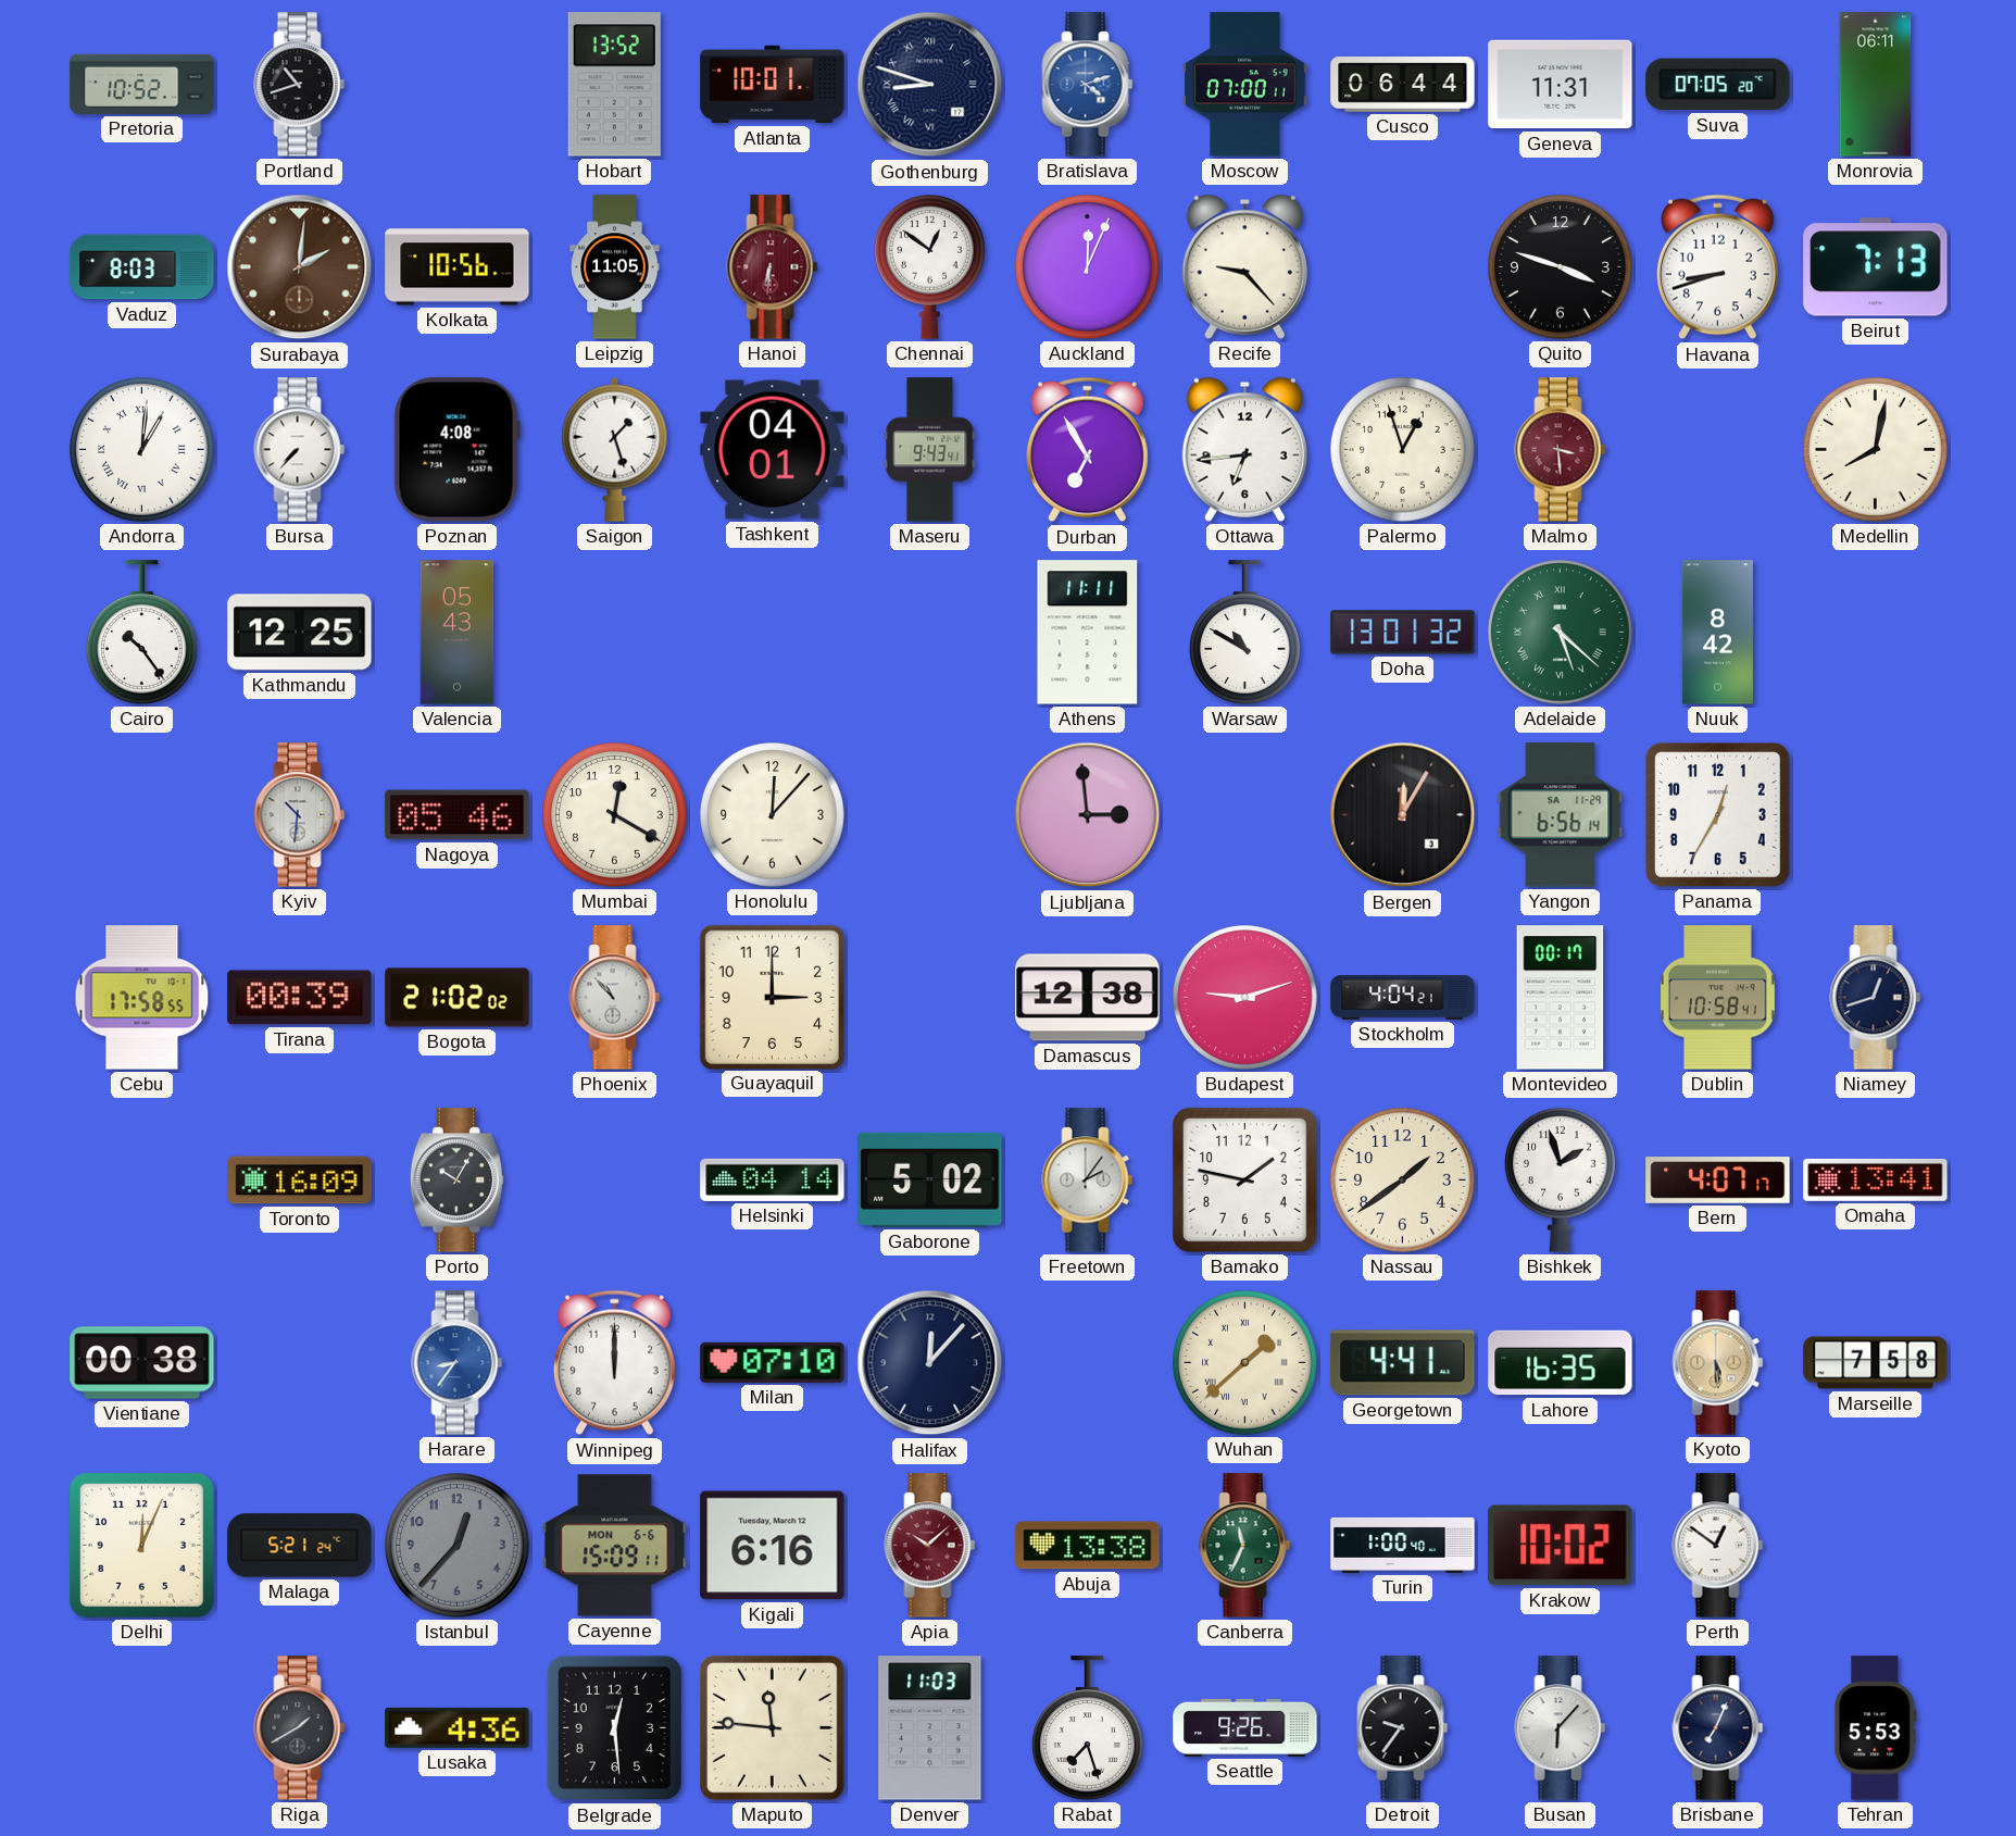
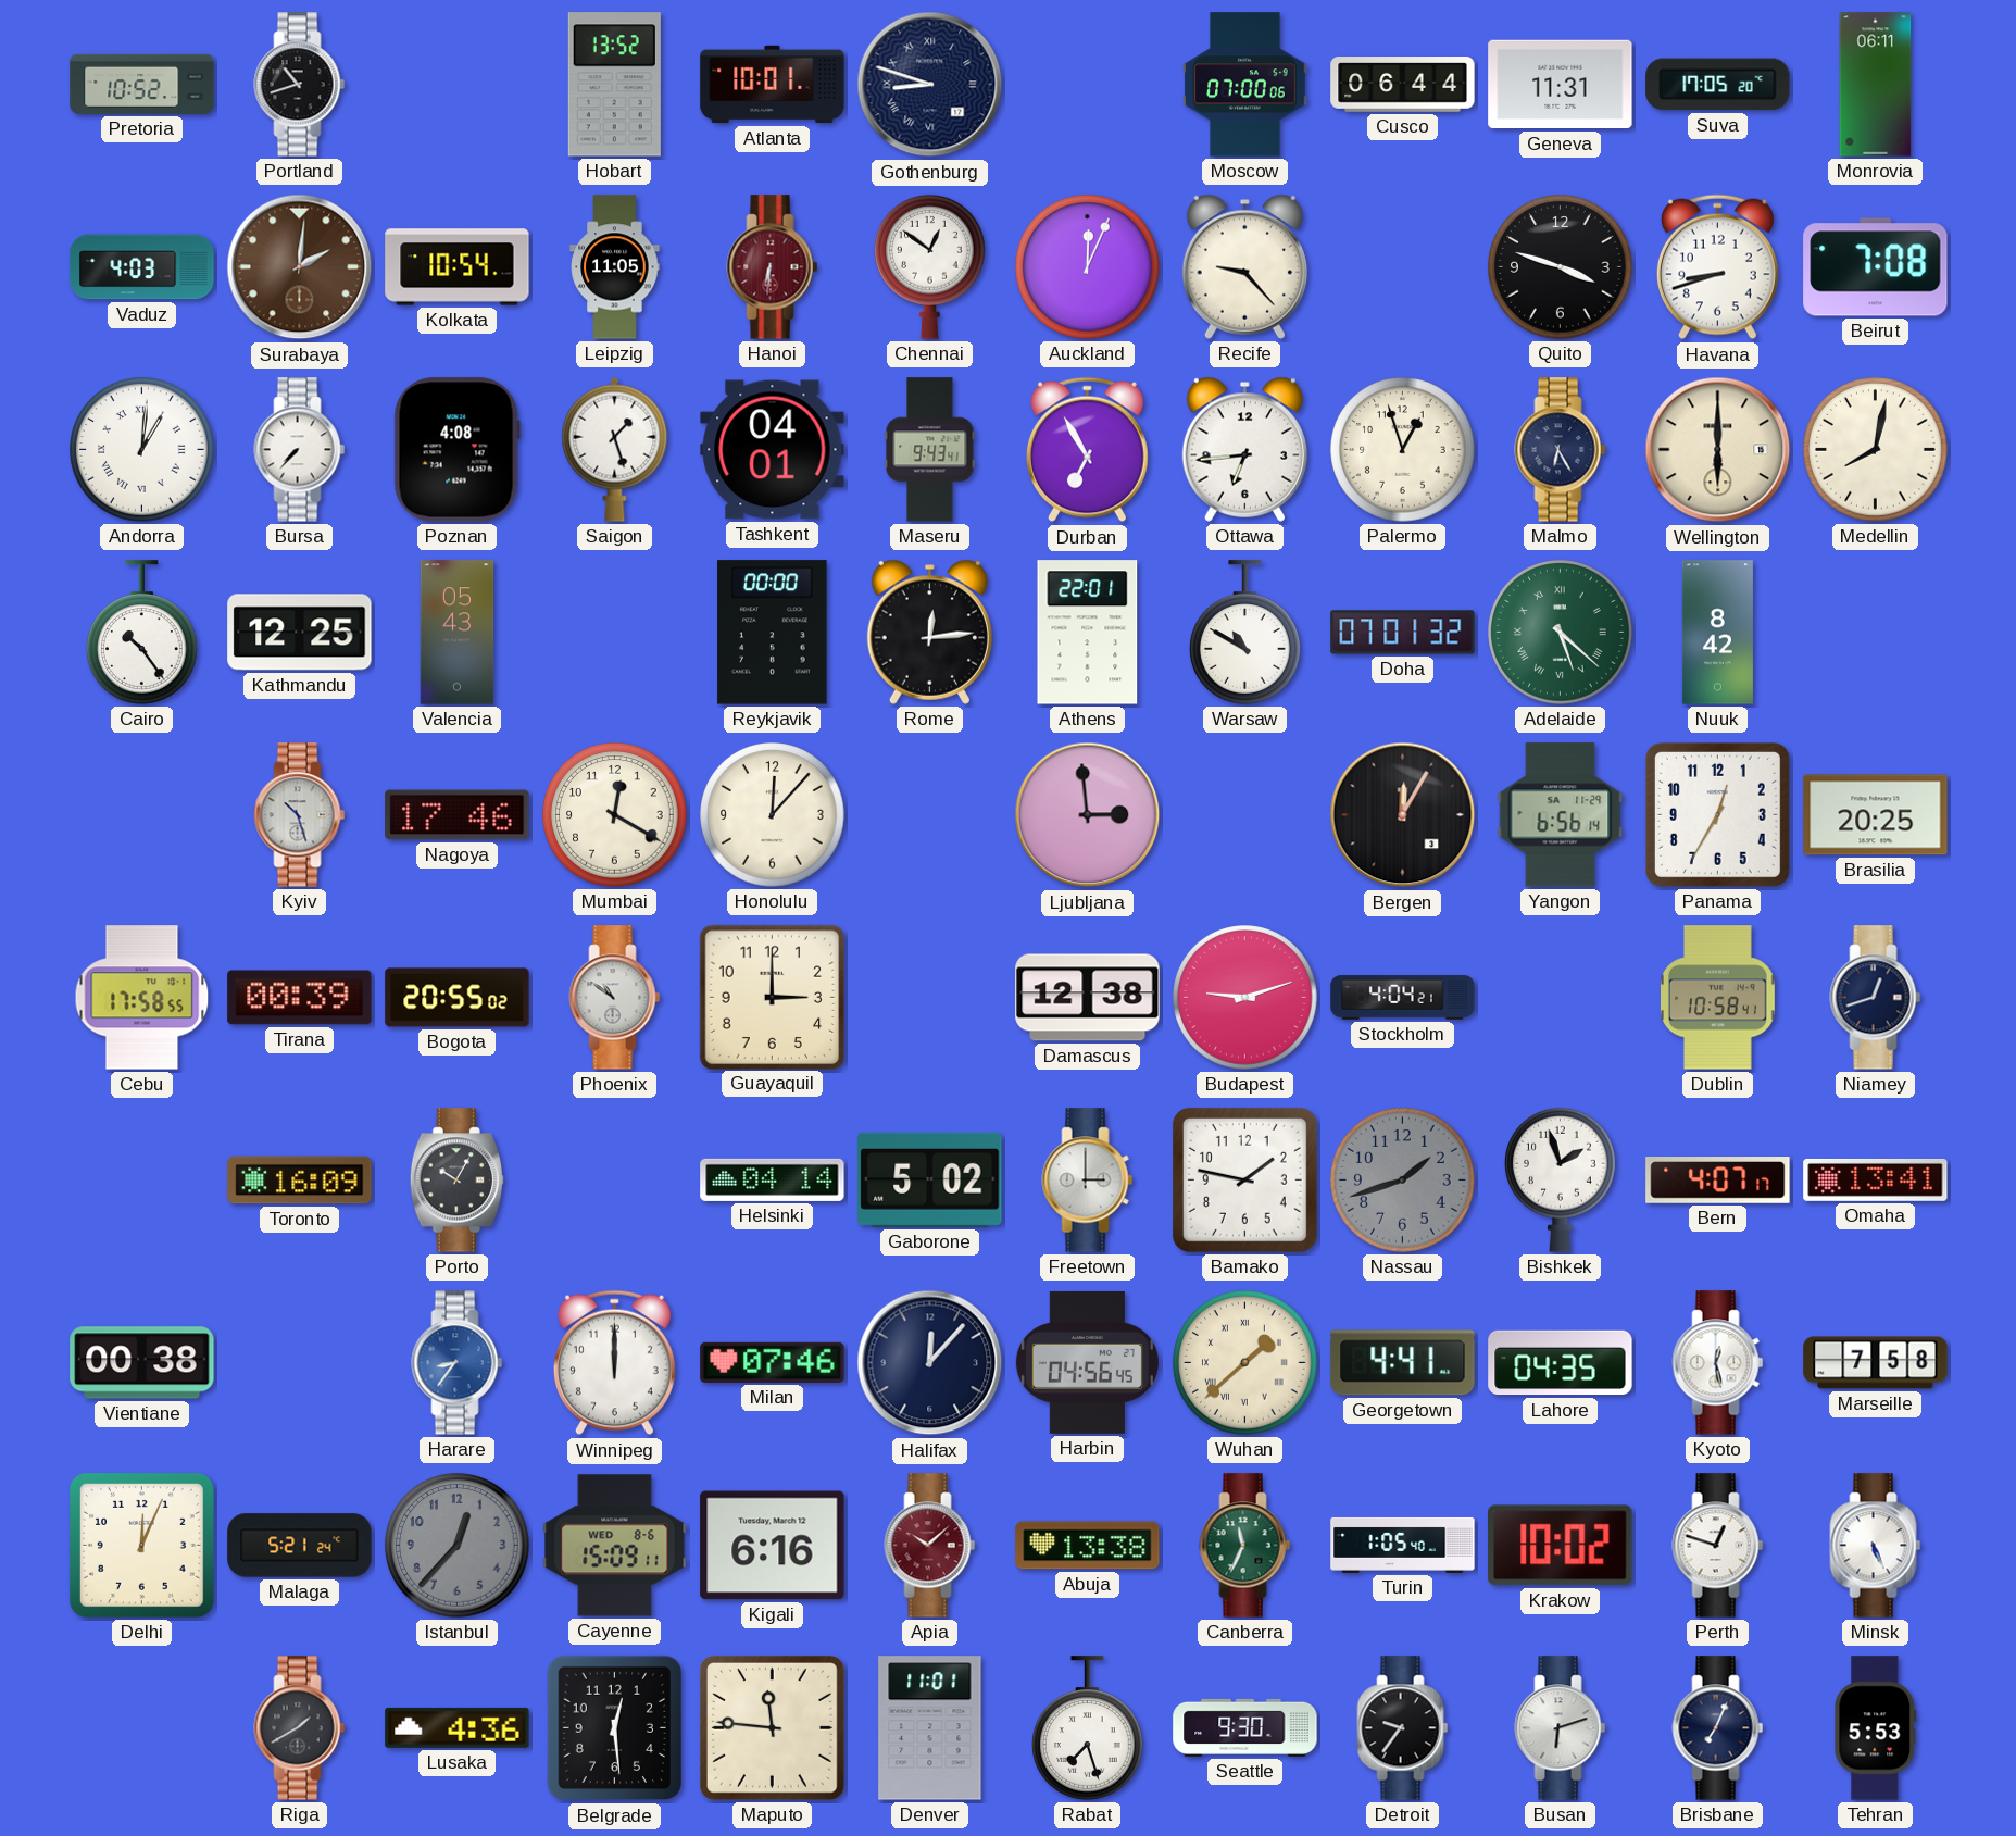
Bratislava: 4:12 -> none
Moscow: 07:00:11 -> 07:00:06
Suva: 07:05 -> 17:05
Vaduz: 8:03 -> 4:03
Kolkata: 10:56 -> 10:54
Beirut: 7:13 -> 7:08
Malmo: 3:29 -> 6:25
Malmo dial: burgundy -> navy
Wellington: none -> 6:00
Reykjavik: none -> 00:00
Rome: none -> 12:14
Athens: 11:11 -> 22:01
Doha: 13:01 -> 07:01
Kyiv: 10:31 -> 10:27
Nagoya: 05:46 -> 17:46
Brasilia: none -> 20:25
Bogota: 21:02 -> 20:55
Phoenix: 10:53 -> 10:51
Montevideo: 00:17 -> none
Freetown: 2:06 -> 3:00
Nassau: 1:39 -> 1:42
Nassau dial: cream -> grey
Milan: 07:10 -> 07:46
Harbin: none -> 04:56
Lahore: 16:35 -> 04:35
Kyoto: 5:29 -> 12:28
Kyoto dial: champagne -> white
Cayenne date: MON 6-6 -> WED 8-6
Turin: 1:00 -> 1:05
Perth: 12:51 -> 12:48
Minsk: none -> 5:26
Denver: 11:03 -> 11:01
Seattle: 9:26 -> 9:30
Busan: 6:07 -> 6:12
